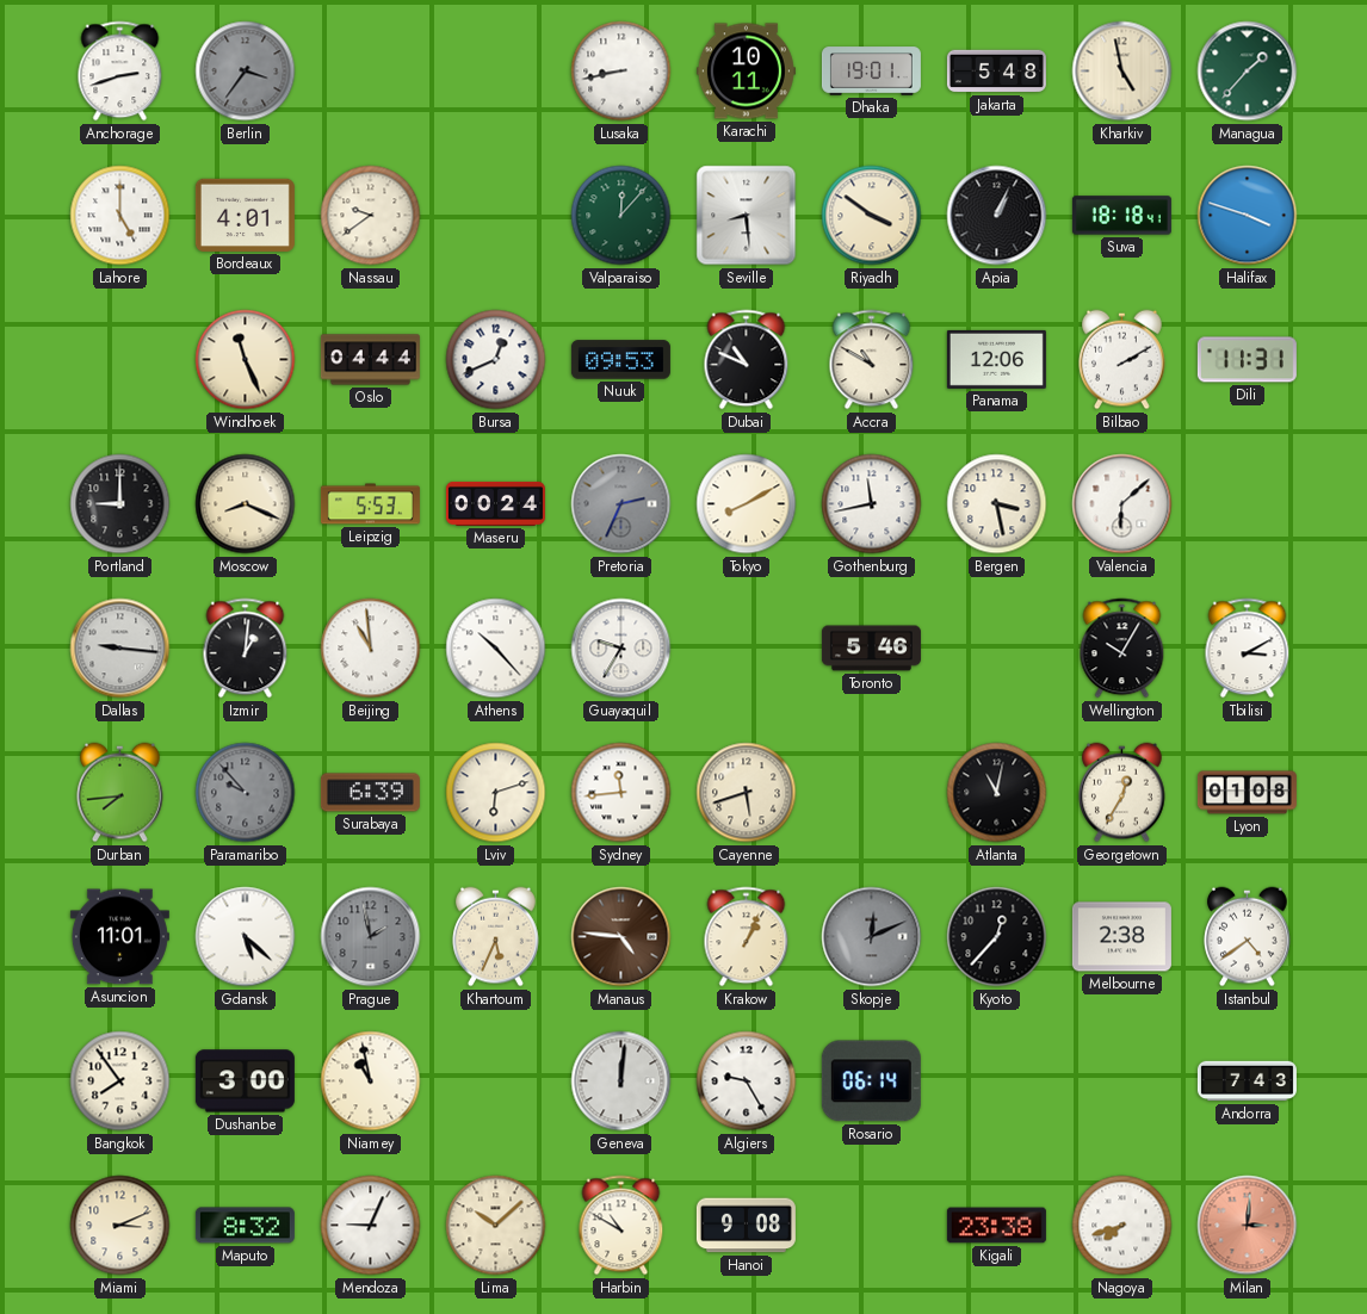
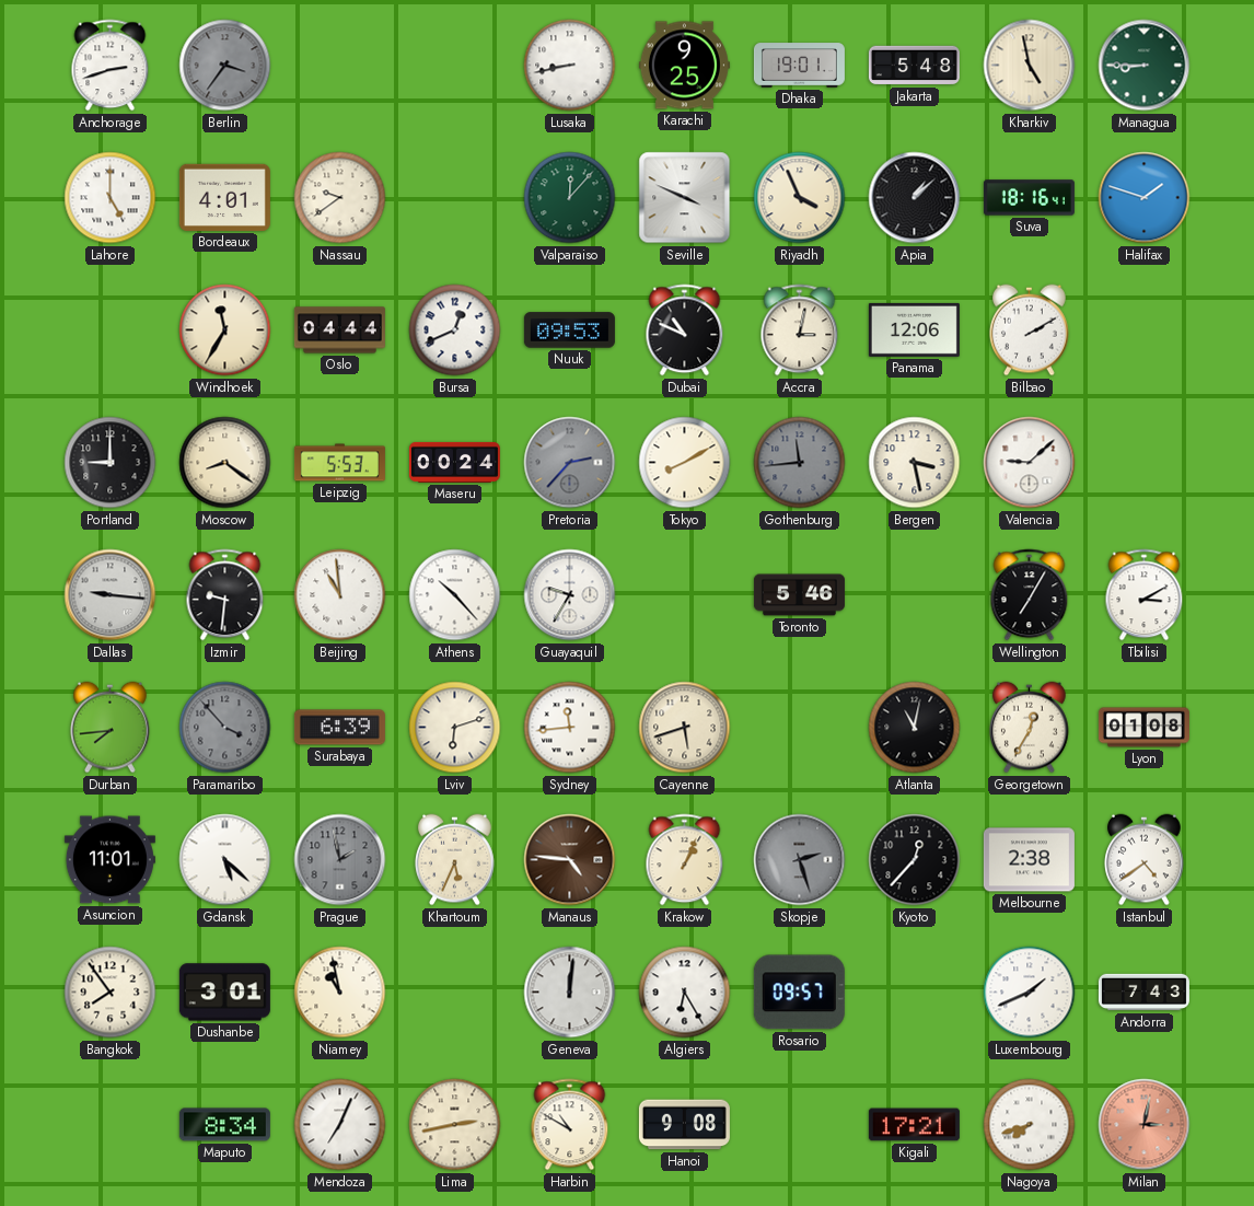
Karachi: 10:11 -> 9:25
Managua: 1:37 -> 8:45
Seville: 8:29 -> 3:49
Riyadh: 3:51 -> 3:56
Apia: 1:04 -> 1:08
Suva: 18:18 -> 18:16
Halifax: 3:48 -> 1:48
Windhoek: 11:26 -> 11:35
Accra: 10:50 -> 3:02
Dili: 11:31 -> none
Moscow: 8:19 -> 8:21
Pretoria: 2:34 -> 2:37
Gothenburg: 11:43 -> 11:44
Gothenburg dial: white -> grey
Valencia: 6:08 -> 9:08
Izmir: 1:01 -> 9:31
Wellington: 10:05 -> 7:05
Paramaribo: 9:53 -> 3:53
Skopje: 12:11 -> 2:27
Dushanbe: 3:00 -> 3:01
Algiers: 9:25 -> 6:25
Rosario: 06:14 -> 09:57
Luxembourg: none -> 1:41
Miami: 3:11 -> none
Maputo: 8:32 -> 8:34
Mendoza: 9:04 -> 7:04
Lima: 10:08 -> 2:43
Kigali: 23:38 -> 17:21
Milan: 3:01 -> 3:02
